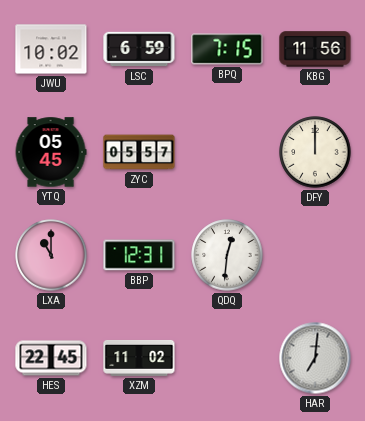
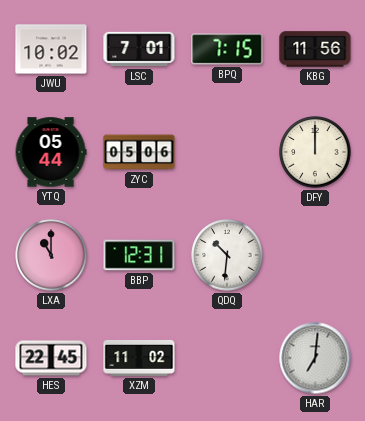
LSC: 6:59 -> 7:01
YTQ: 05:45 -> 05:44
ZYC: 05:57 -> 05:06
QDQ: 12:31 -> 10:31
